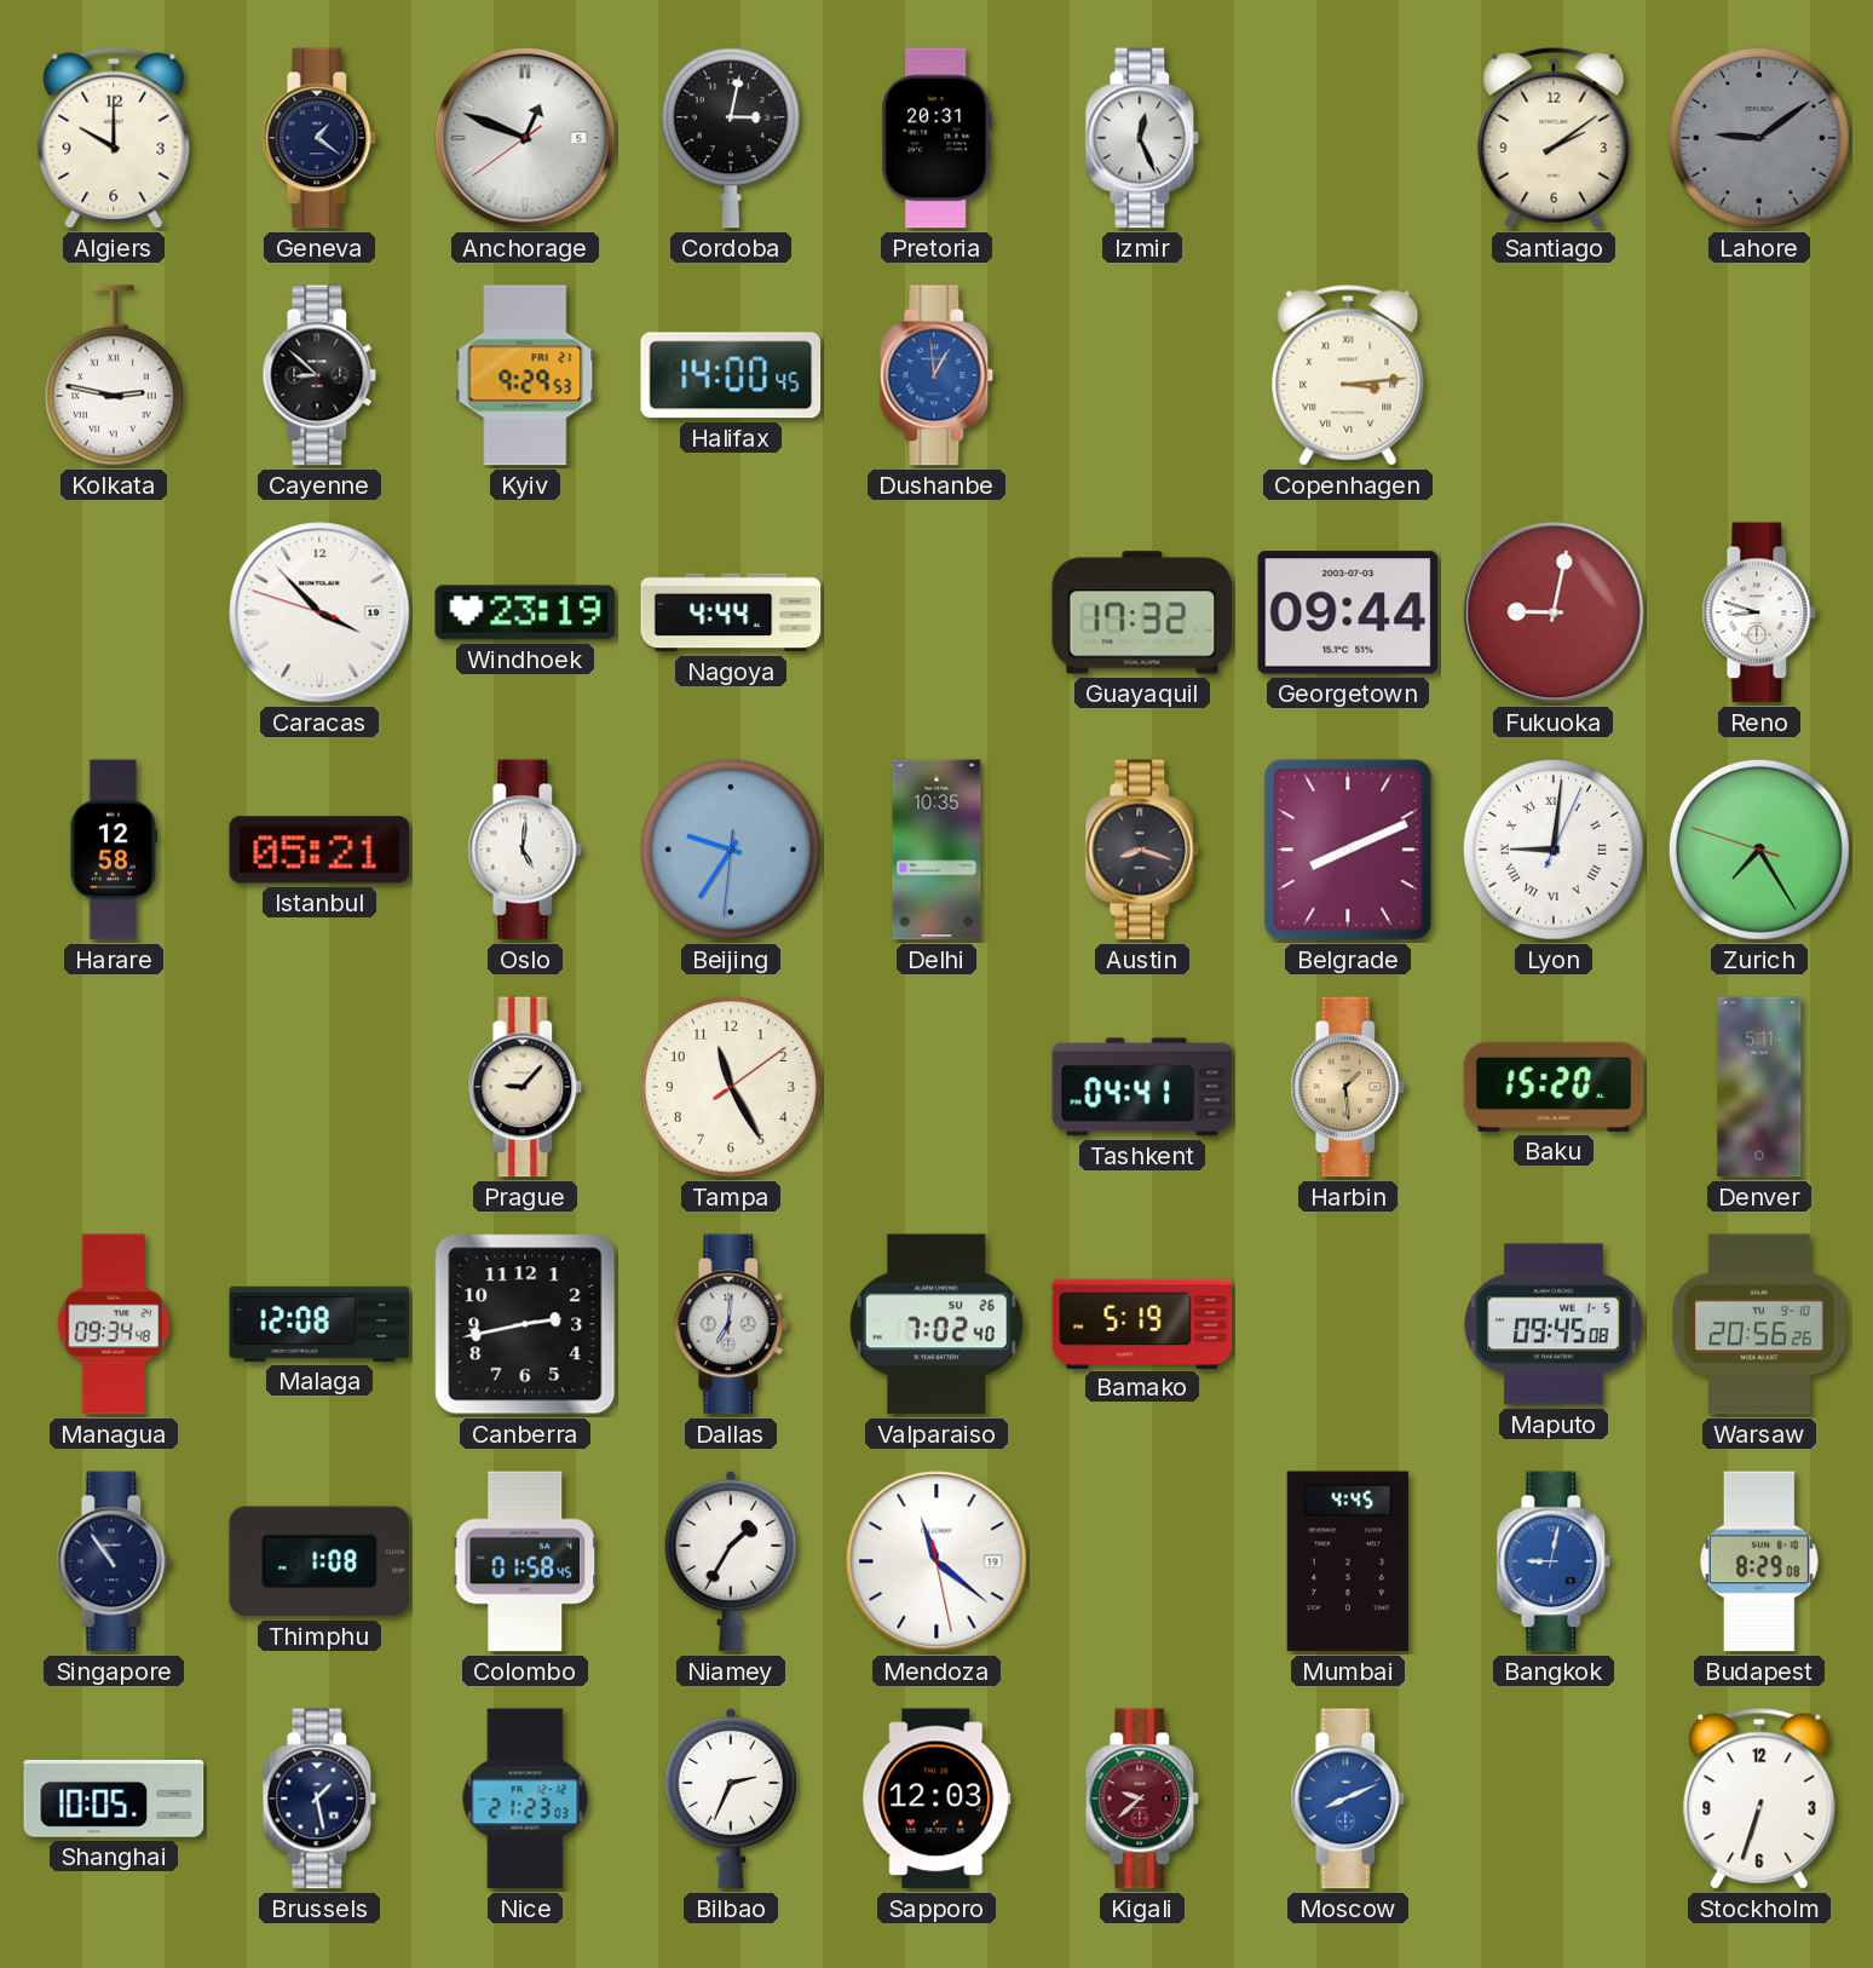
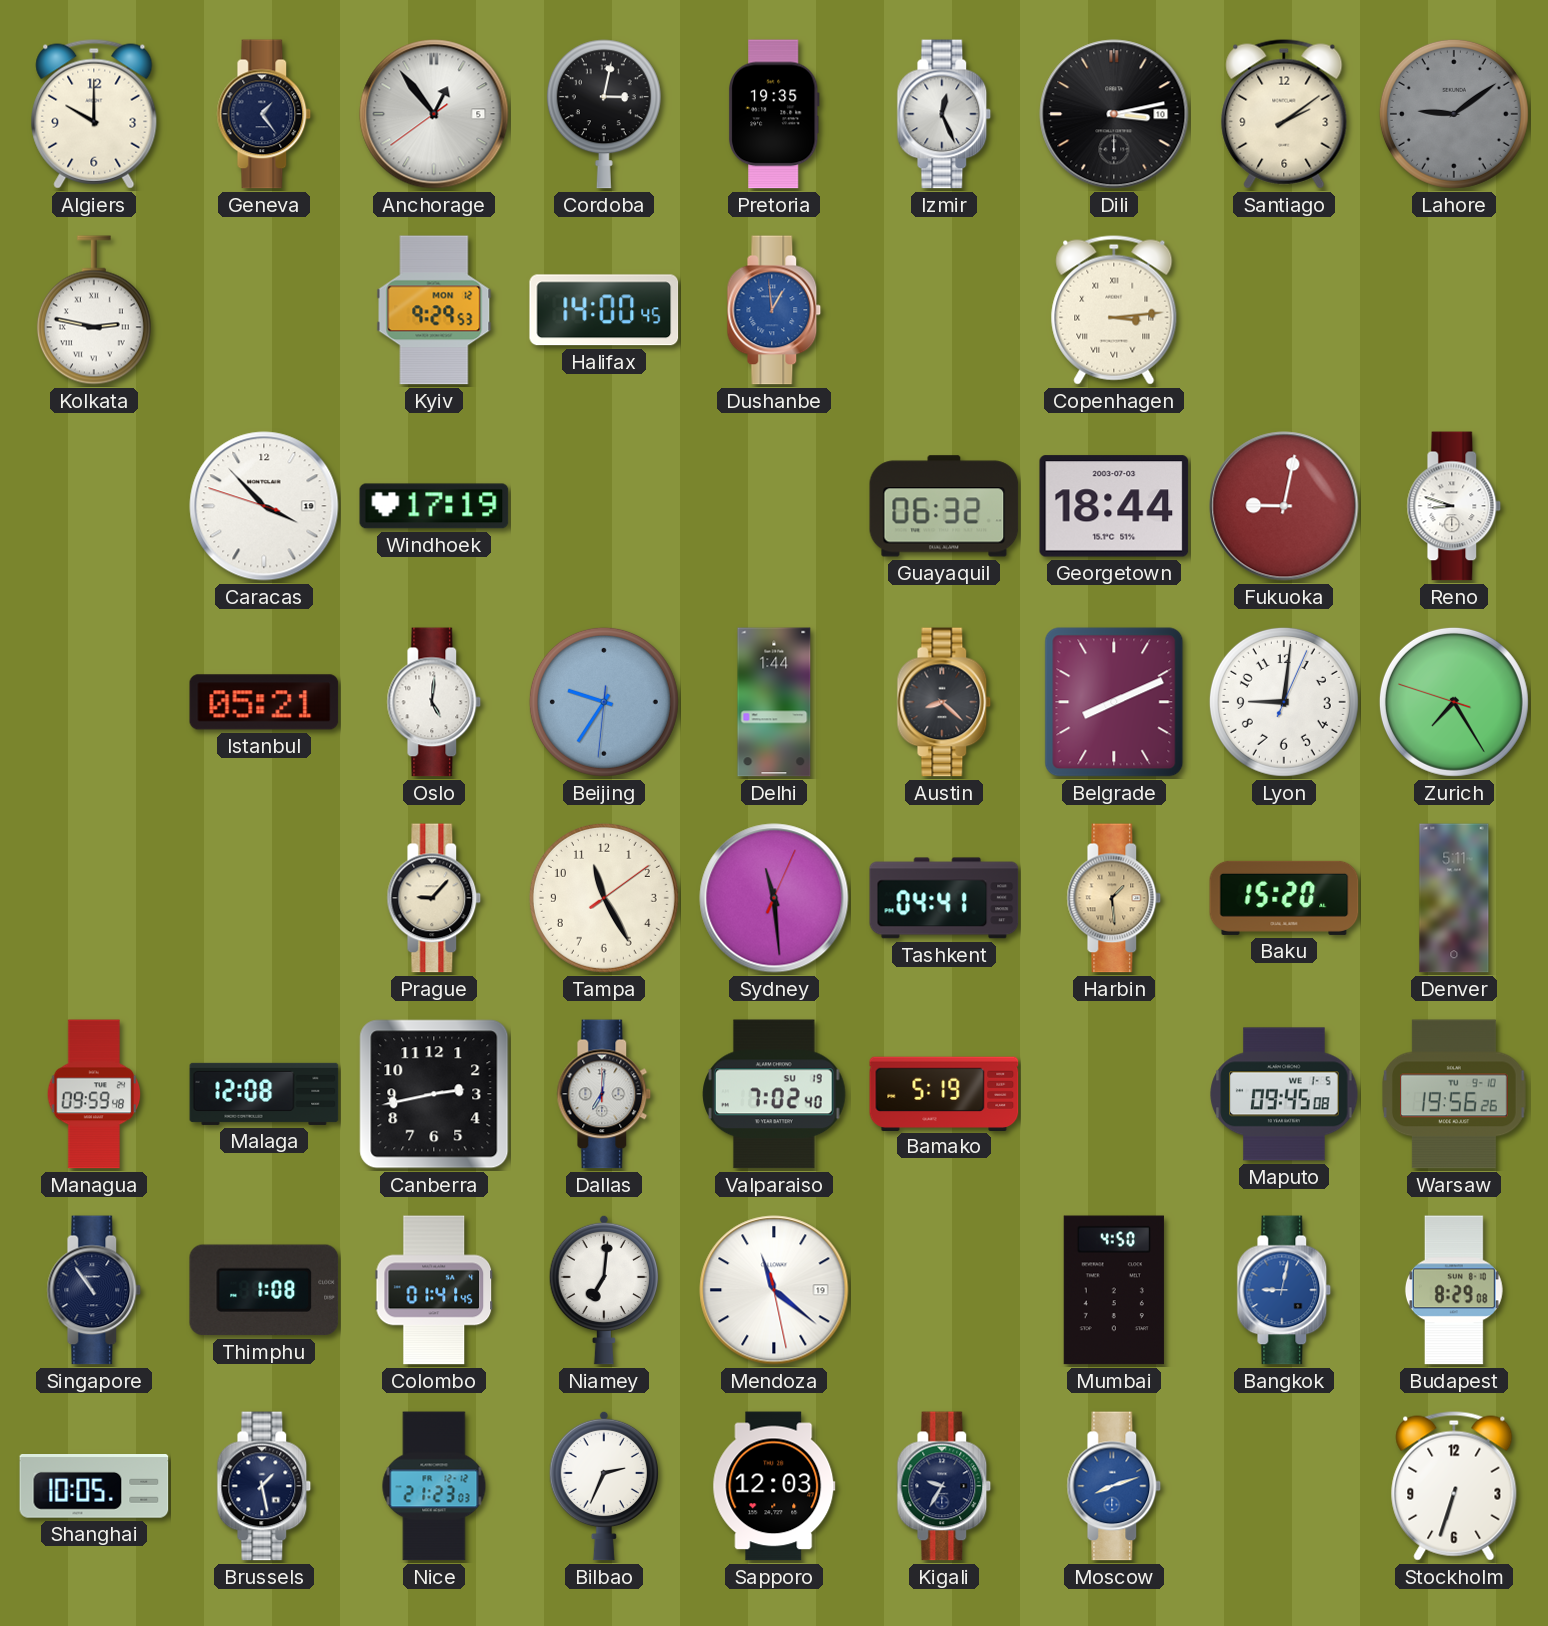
Geneva: 1:21 -> 1:24
Anchorage: 12:48 -> 12:53
Pretoria: 20:31 -> 19:35
Dili: none -> 3:13
Cayenne: 8:52 -> none
Kyiv date: FRI 21 -> MON 12
Windhoek: 23:19 -> 17:19
Nagoya: 4:44 -> none
Guayaquil: 17:32 -> 06:32
Georgetown: 09:44 -> 18:44
Harare: 12:58 -> none
Delhi: 10:35 -> 1:44
Austin: 8:18 -> 8:22
Lyon numerals: Roman -> Arabic
Sydney: none -> 11:29
Managua: 09:34 -> 09:59
Valparaiso date: SU 26 -> SU 19
Warsaw: 20:56 -> 19:56
Colombo: 01:58 -> 01:41
Niamey: 1:35 -> 7:01
Mumbai: 4:45 -> 4:50
Kigali: 9:38 -> 9:35
Kigali dial: burgundy -> navy
Moscow: 8:11 -> 8:12
